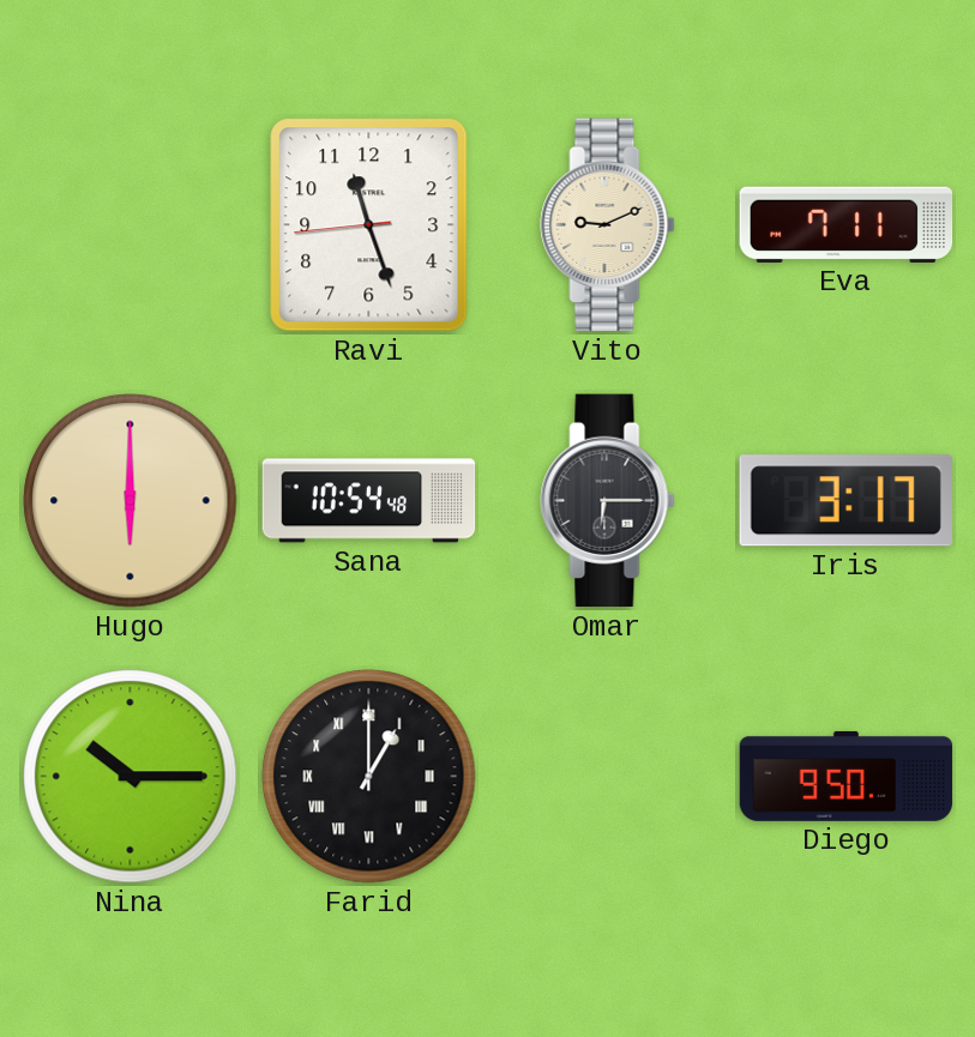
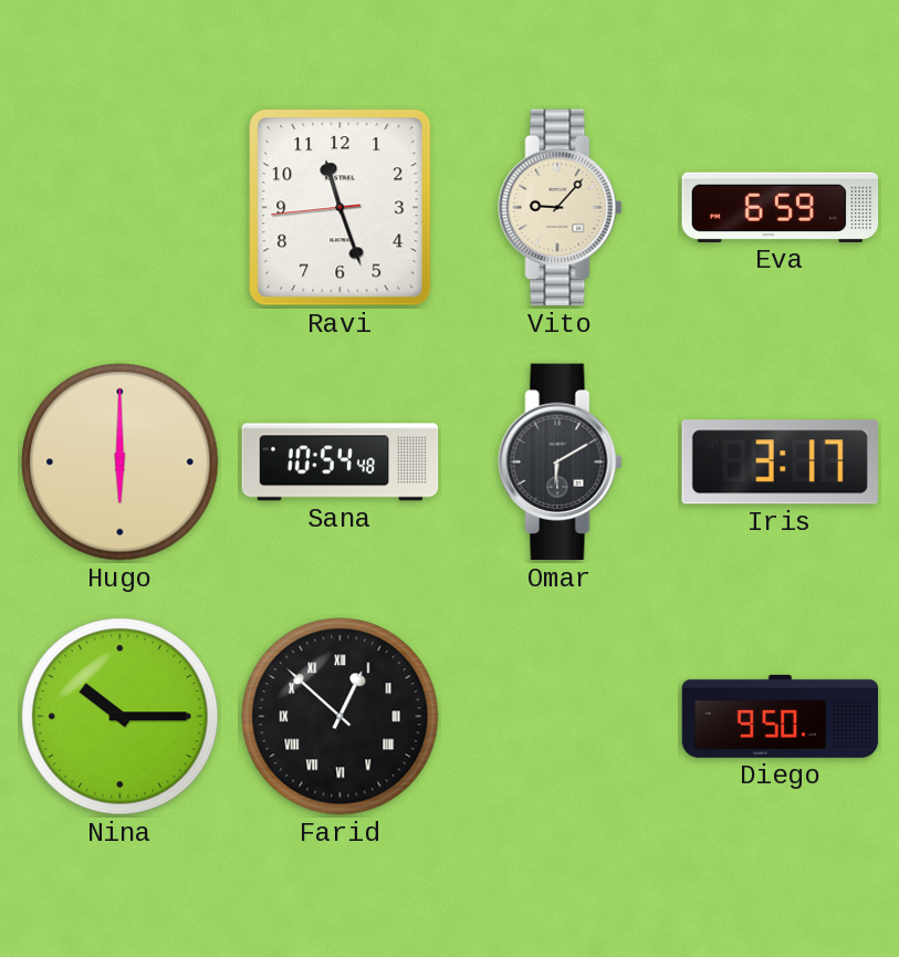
Vito: 9:11 -> 9:07
Eva: 7:11 -> 6:59
Omar: 6:15 -> 6:10
Farid: 1:00 -> 12:52
